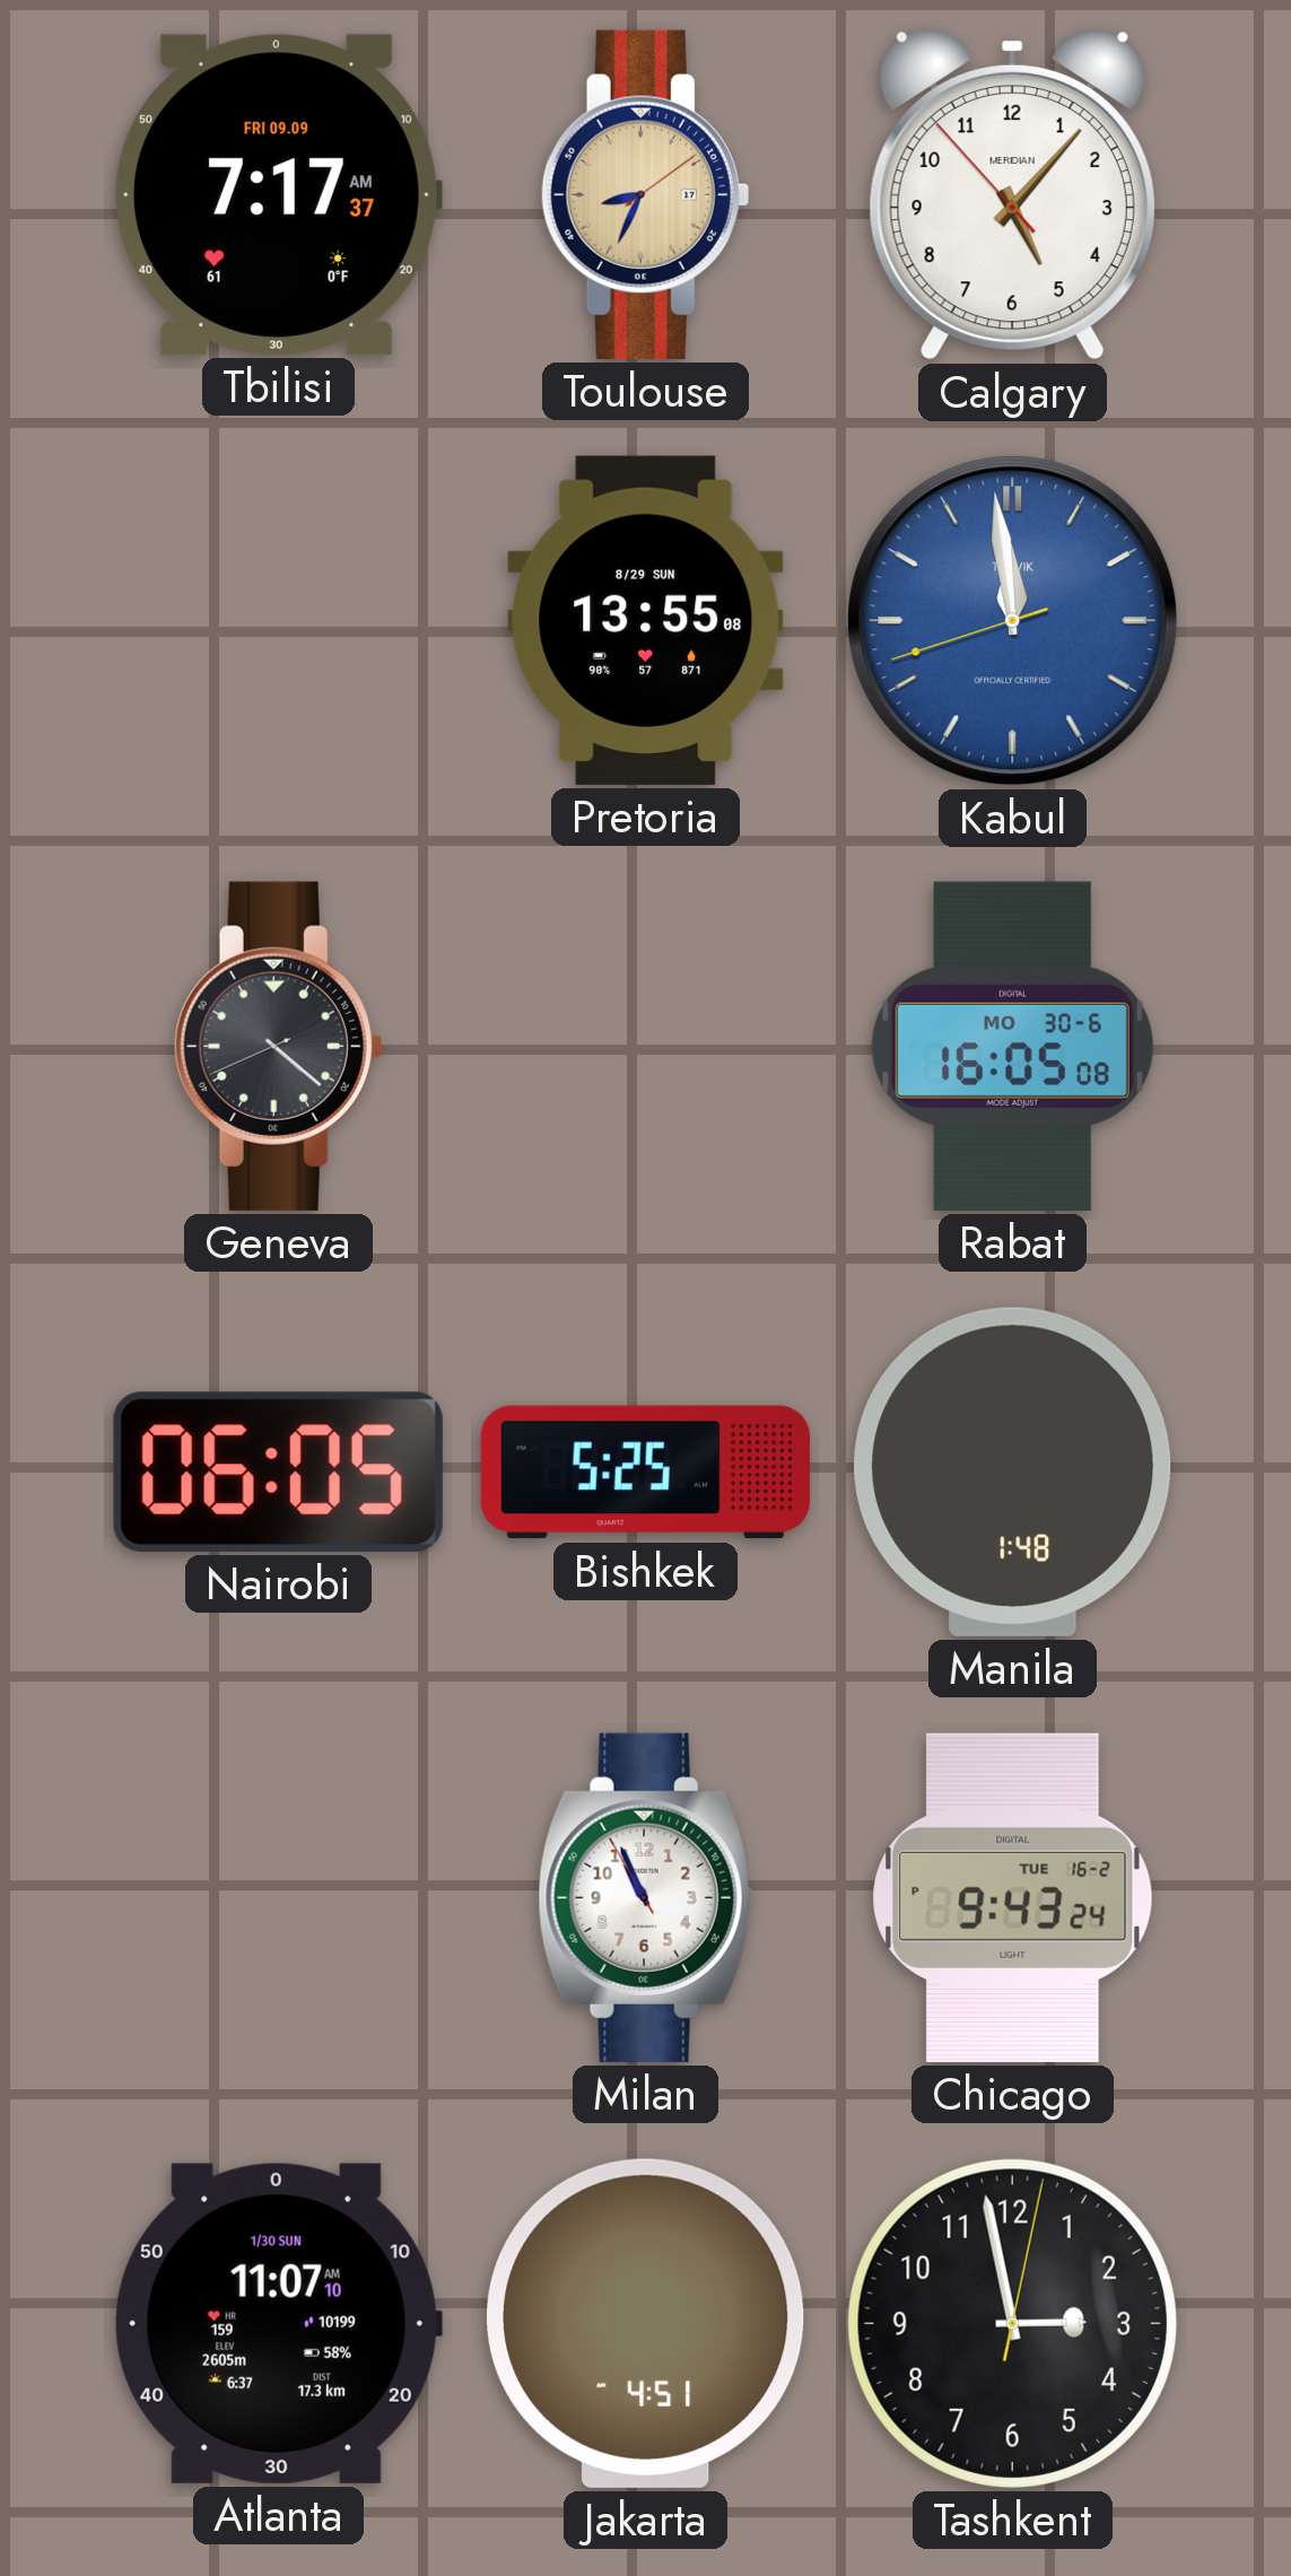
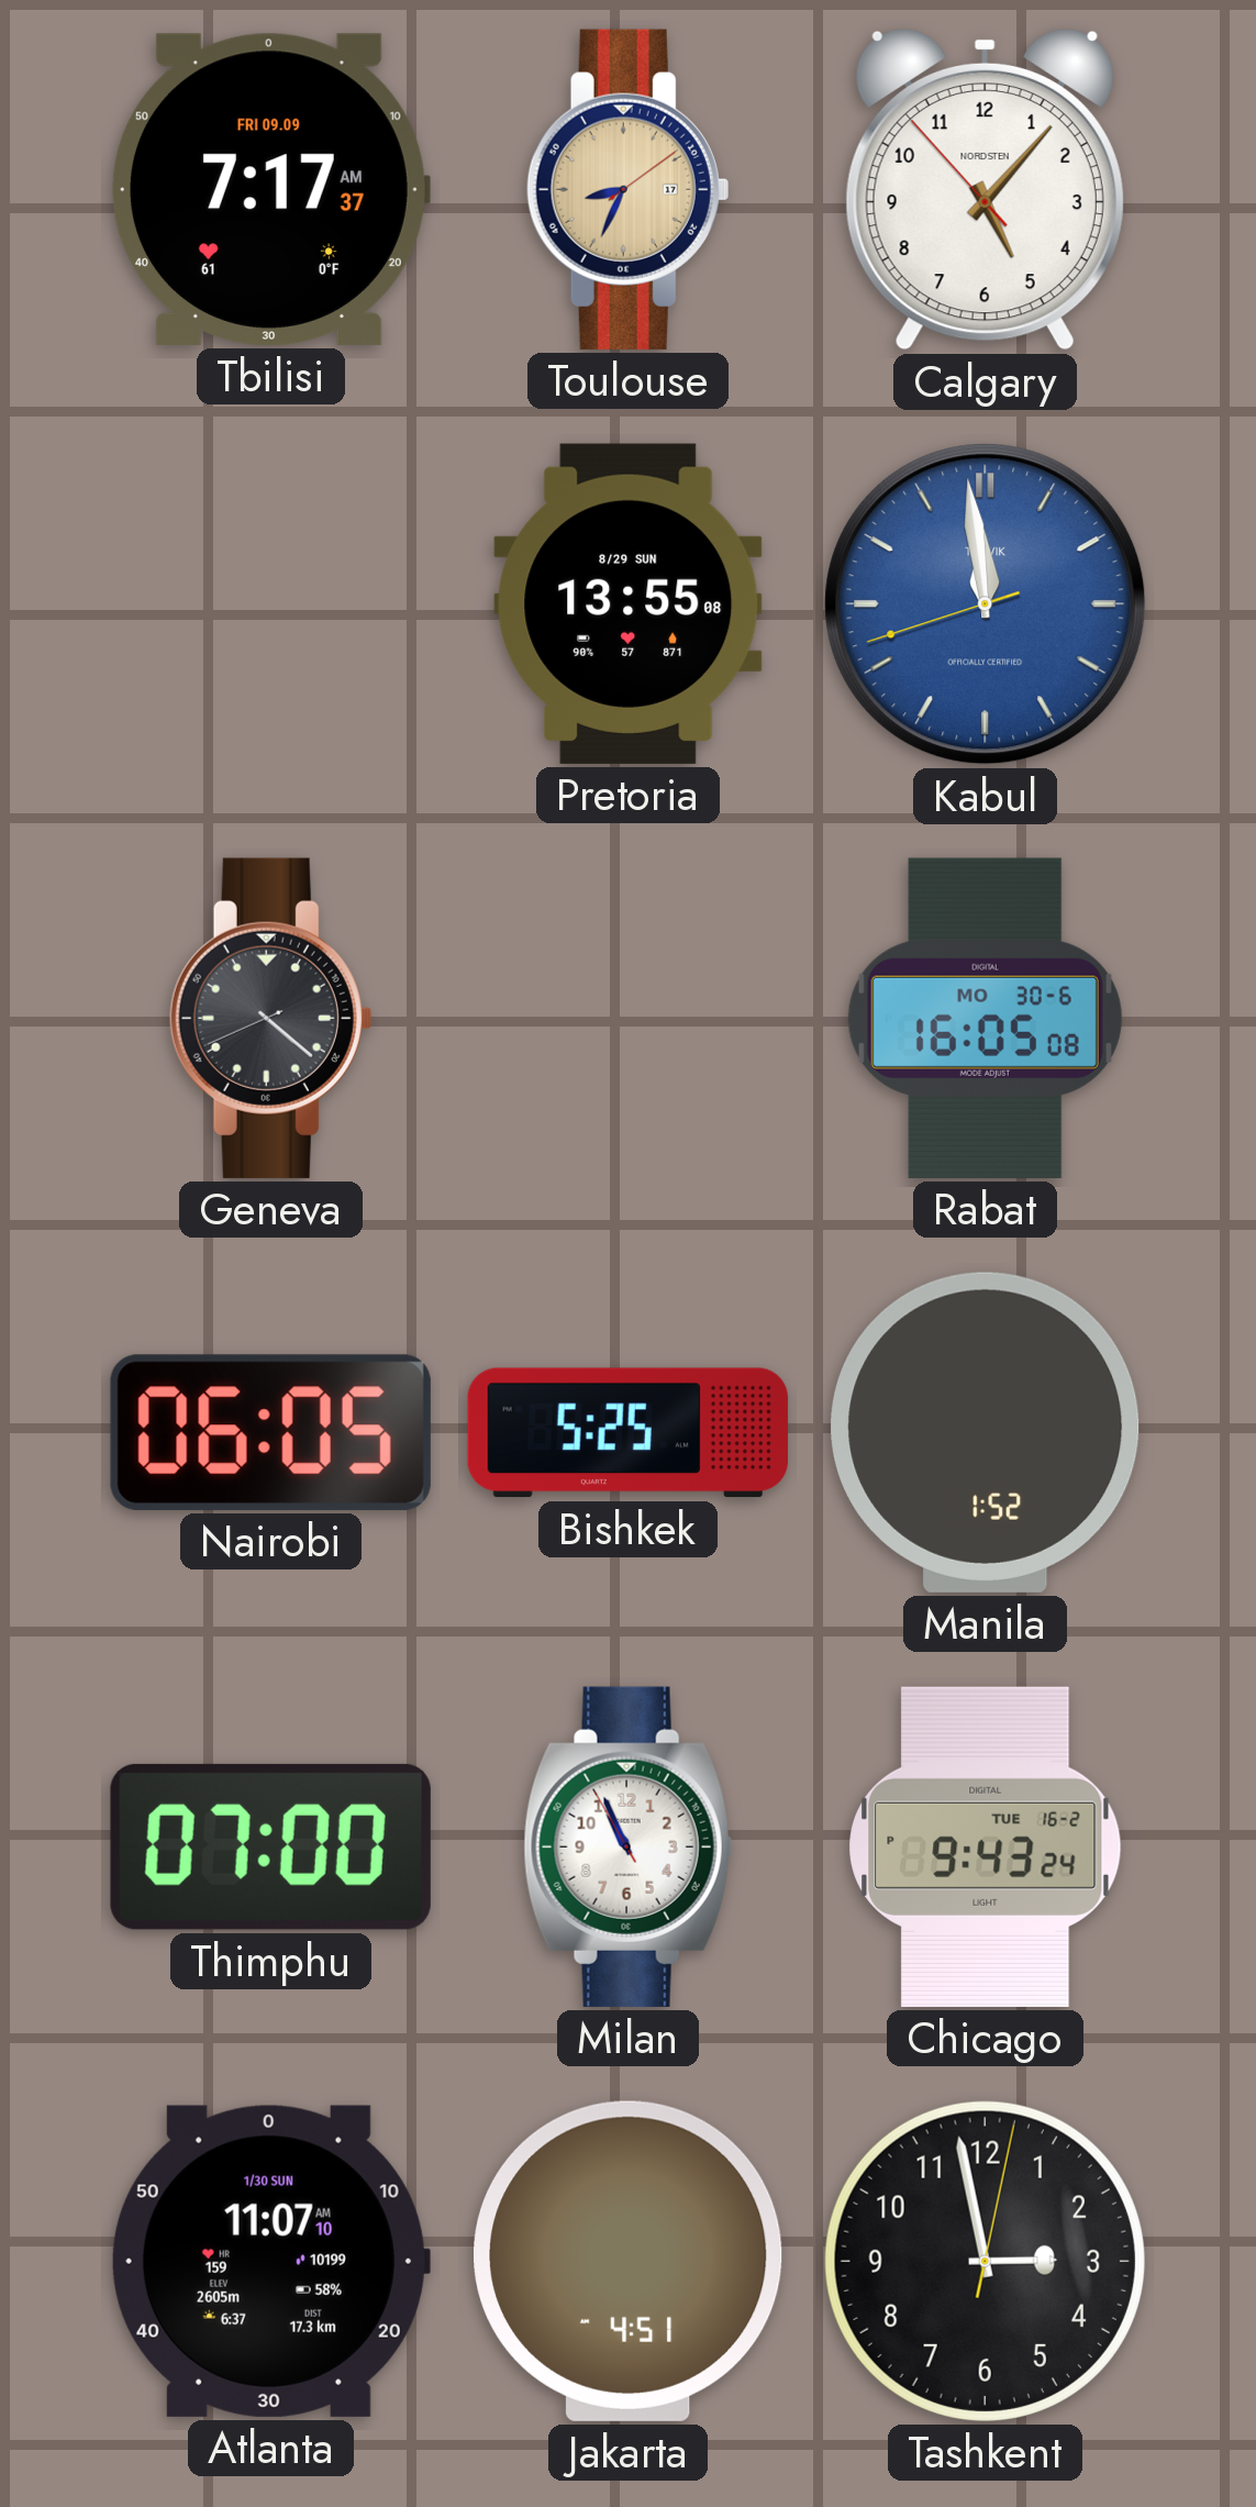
Calgary brand: MERIDIAN -> NORDSTEN
Manila: 1:48 -> 1:52
Thimphu: none -> 07:00
